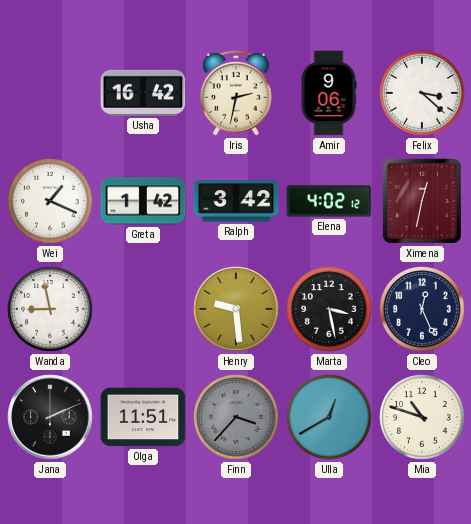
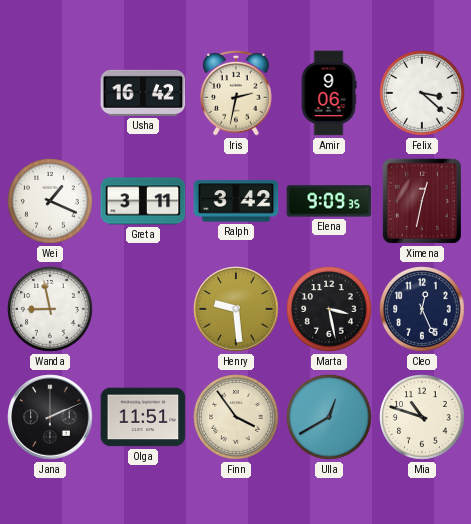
Greta: 1:42 -> 3:11
Elena: 4:02 -> 9:09
Finn: 3:37 -> 3:54
Finn dial: grey -> cream
